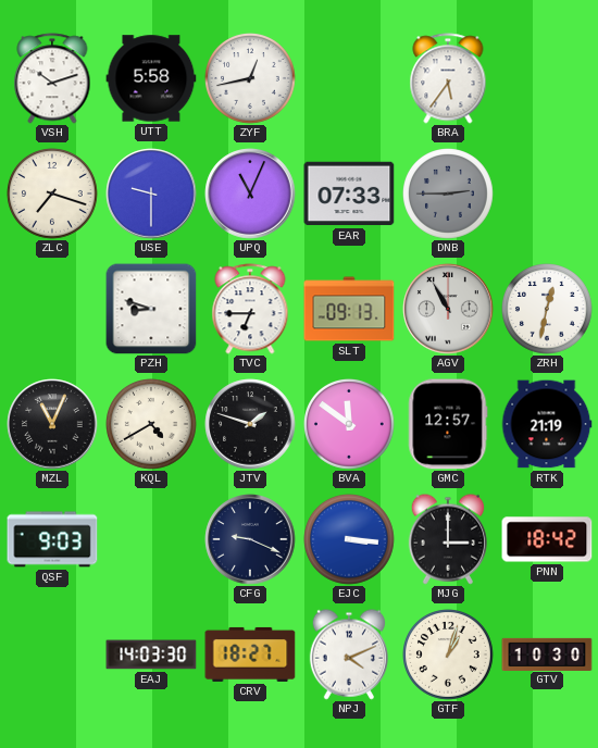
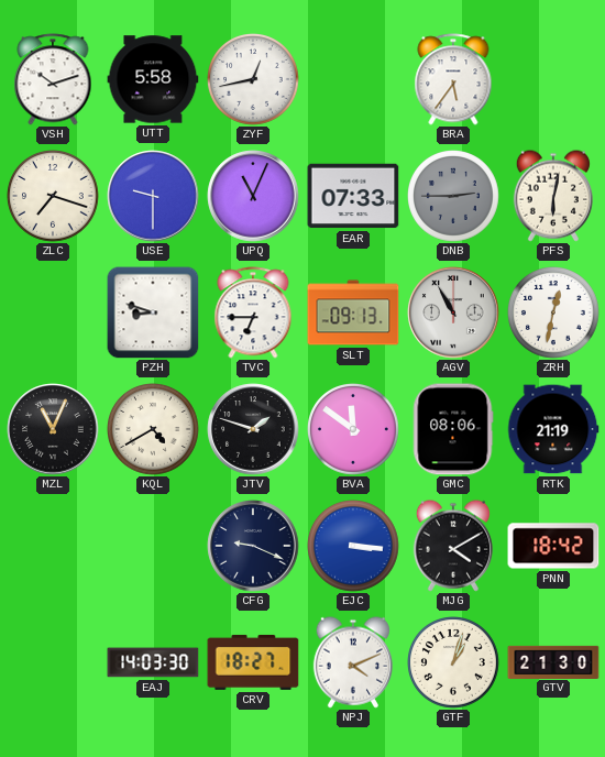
PFS: none -> 6:02
GMC: 12:57 -> 08:06
QSF: 9:03 -> none
MJG: 3:00 -> 4:10
GTV: 10:30 -> 21:30
